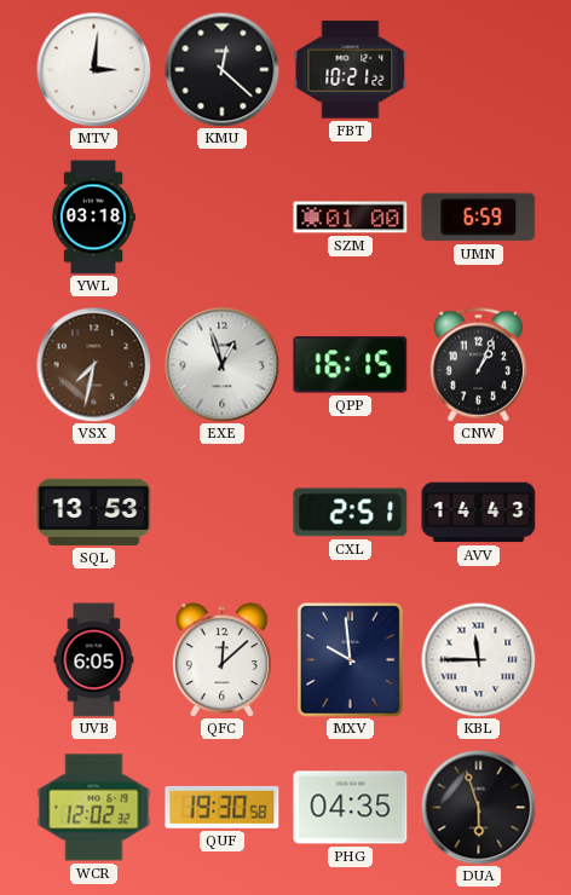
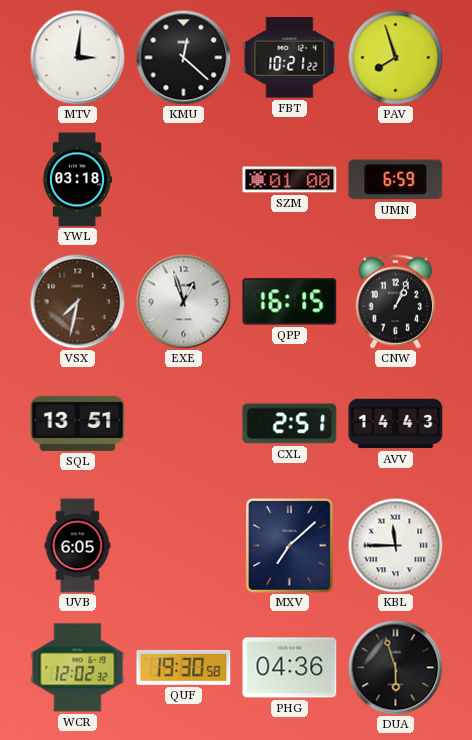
PAV: none -> 7:57
SQL: 13:53 -> 13:51
QFC: 12:08 -> none
MXV: 9:59 -> 7:08
PHG: 04:35 -> 04:36
